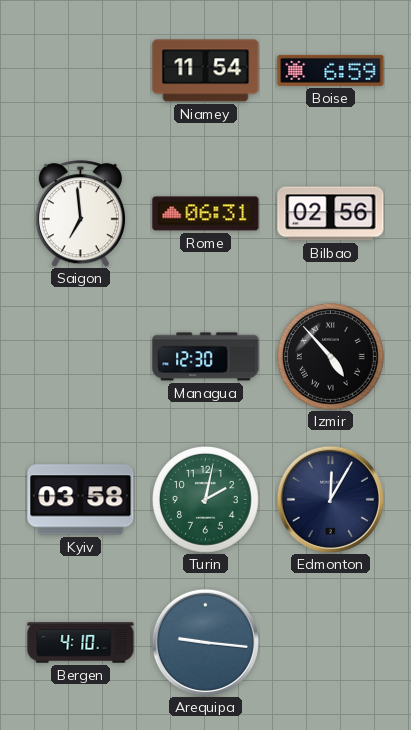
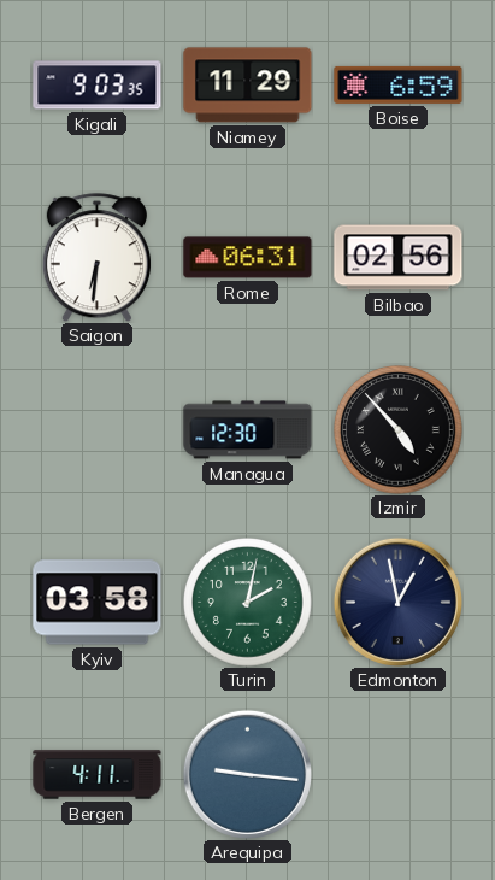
Kigali: none -> 9:03
Niamey: 11:54 -> 11:29
Saigon: 6:59 -> 6:31
Edmonton: 12:05 -> 12:58
Bergen: 4:10 -> 4:11
